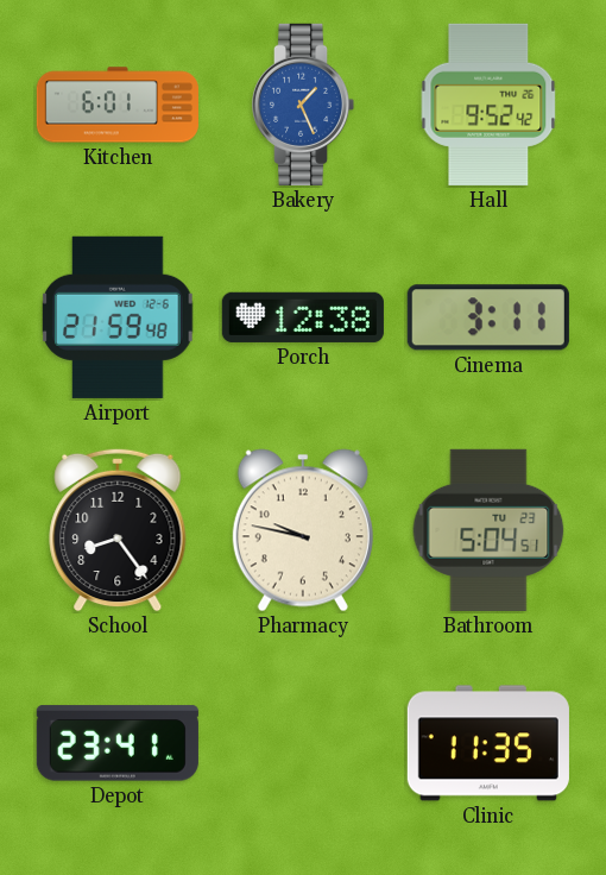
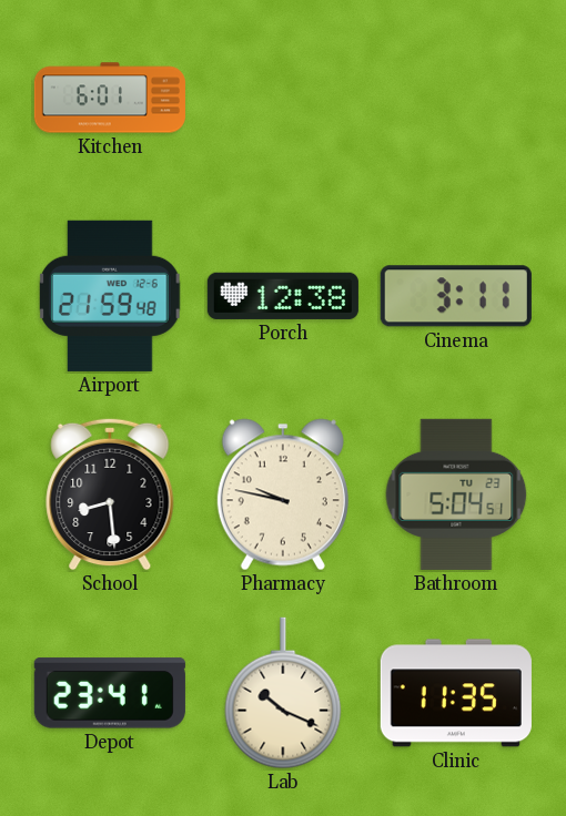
Bakery: 1:26 -> none
Hall: 9:52 -> none
School: 8:24 -> 8:29
Lab: none -> 10:19
